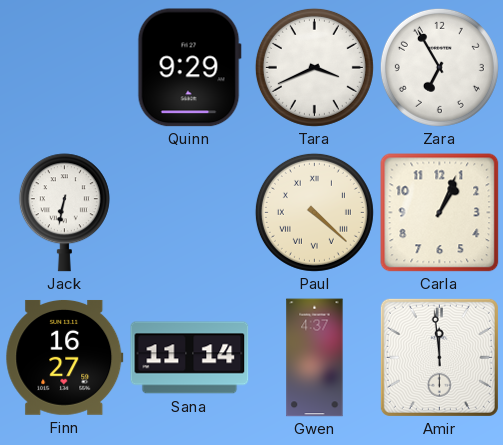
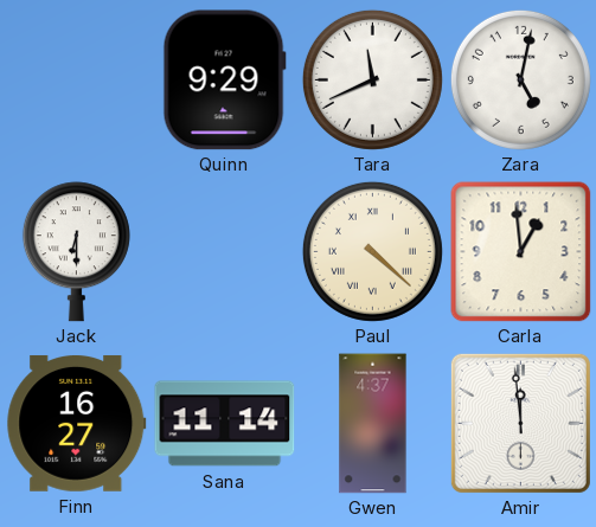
Tara: 3:41 -> 11:41
Zara: 6:55 -> 5:02
Jack: 6:32 -> 6:30
Carla: 1:04 -> 12:59
